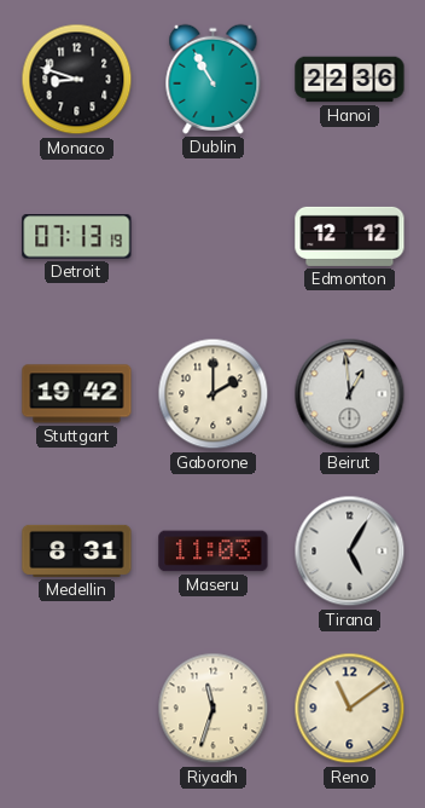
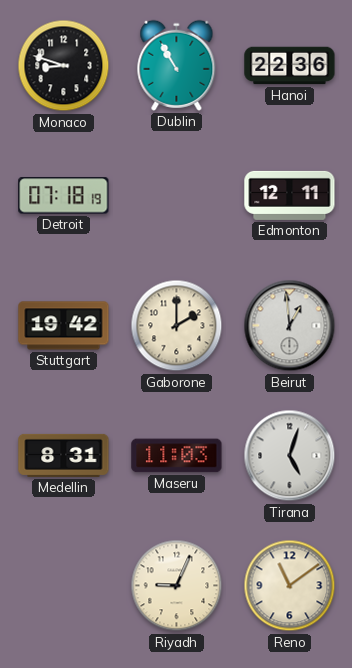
Detroit: 07:13 -> 07:18
Edmonton: 12:12 -> 12:11
Tirana: 5:05 -> 5:03
Riyadh: 11:33 -> 9:04
